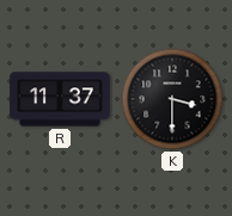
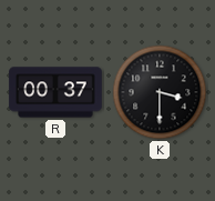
R: 11:37 -> 00:37
